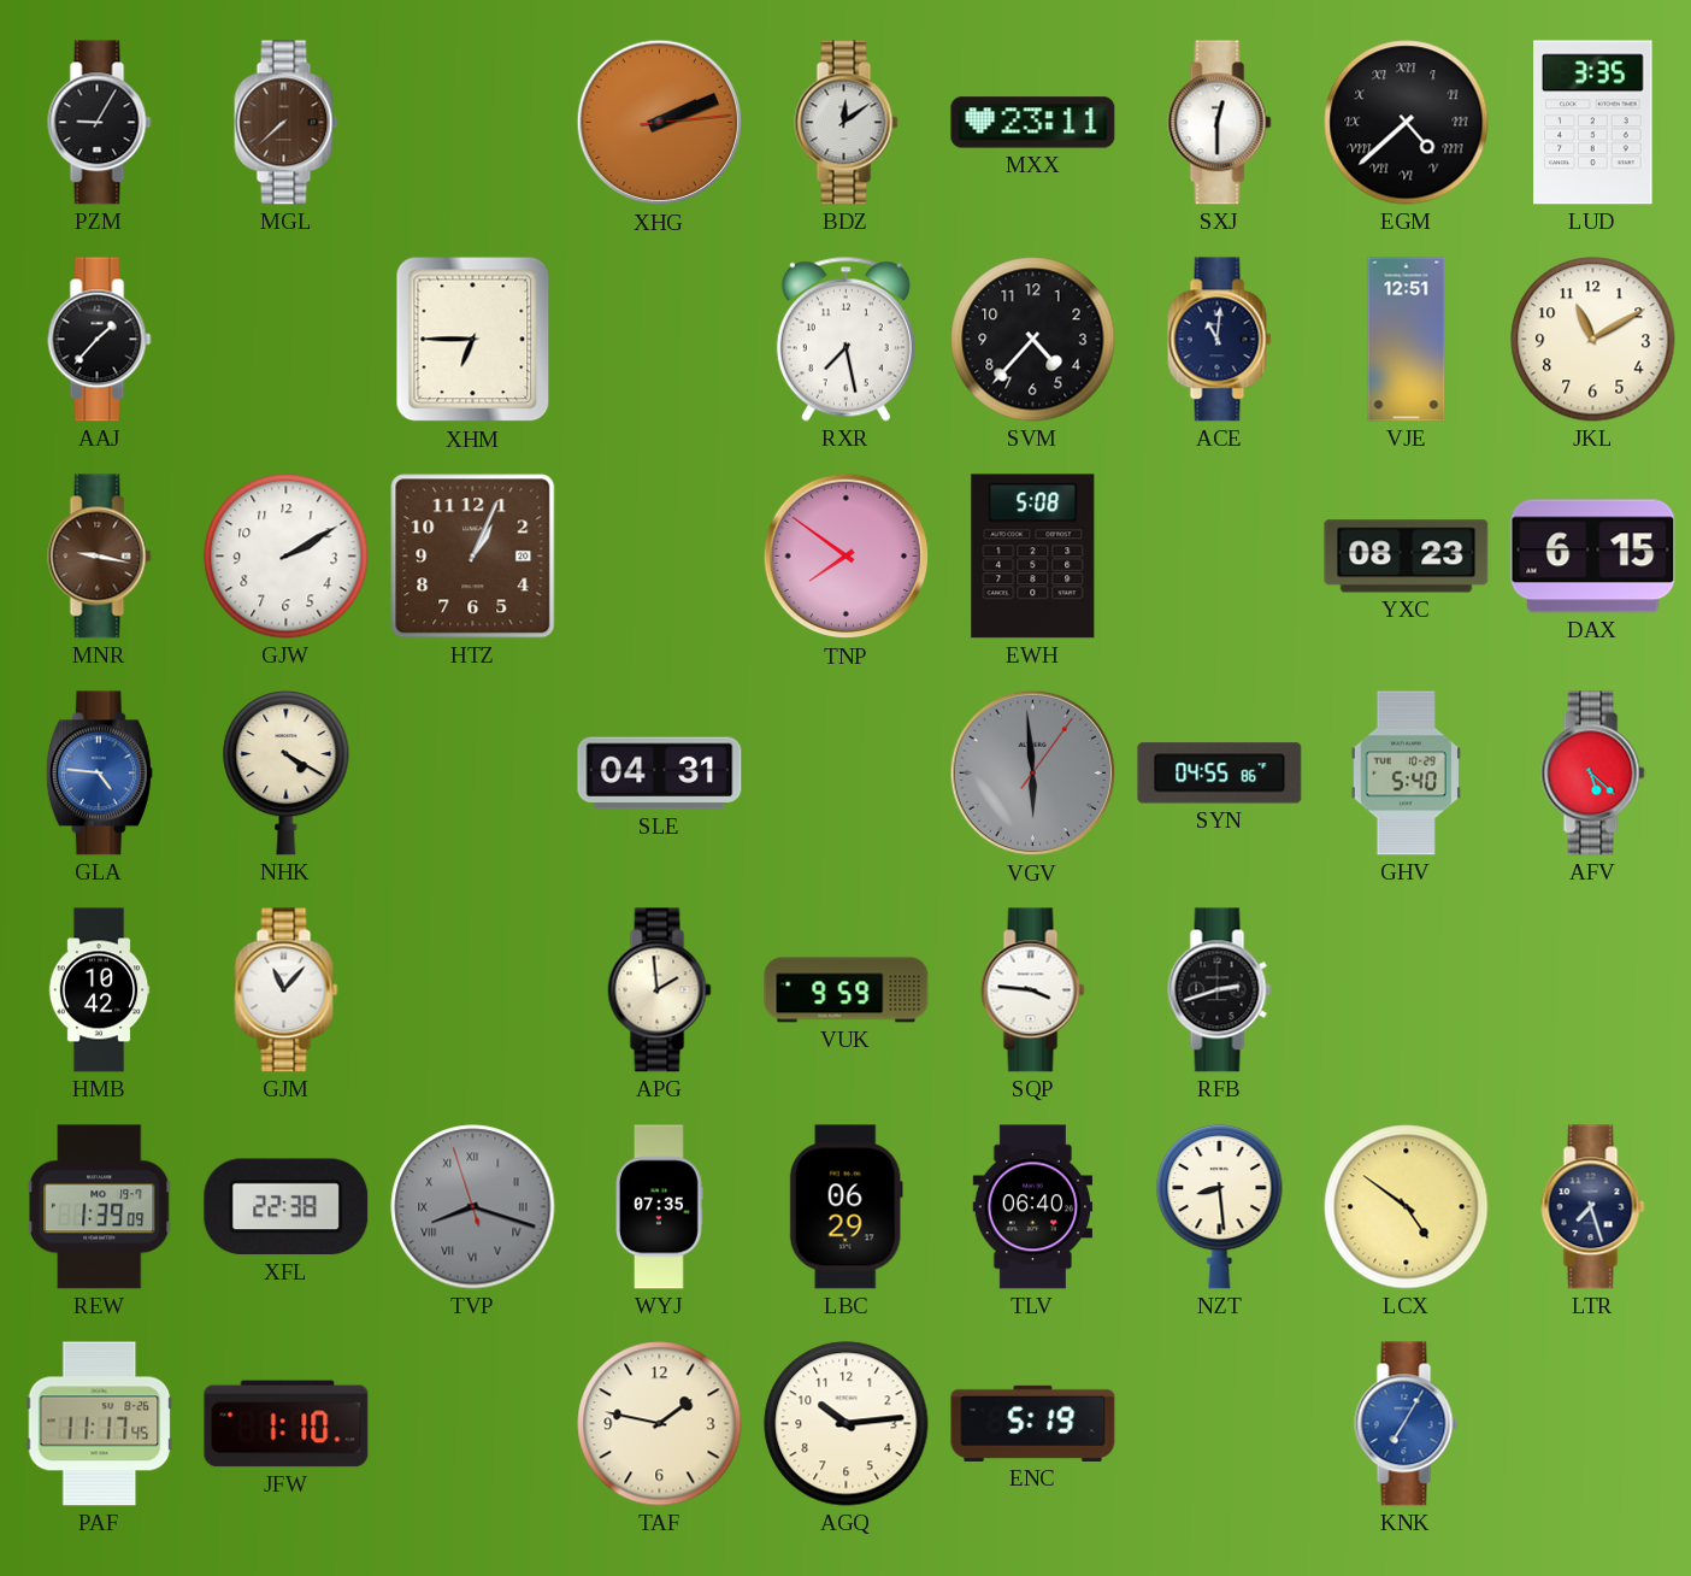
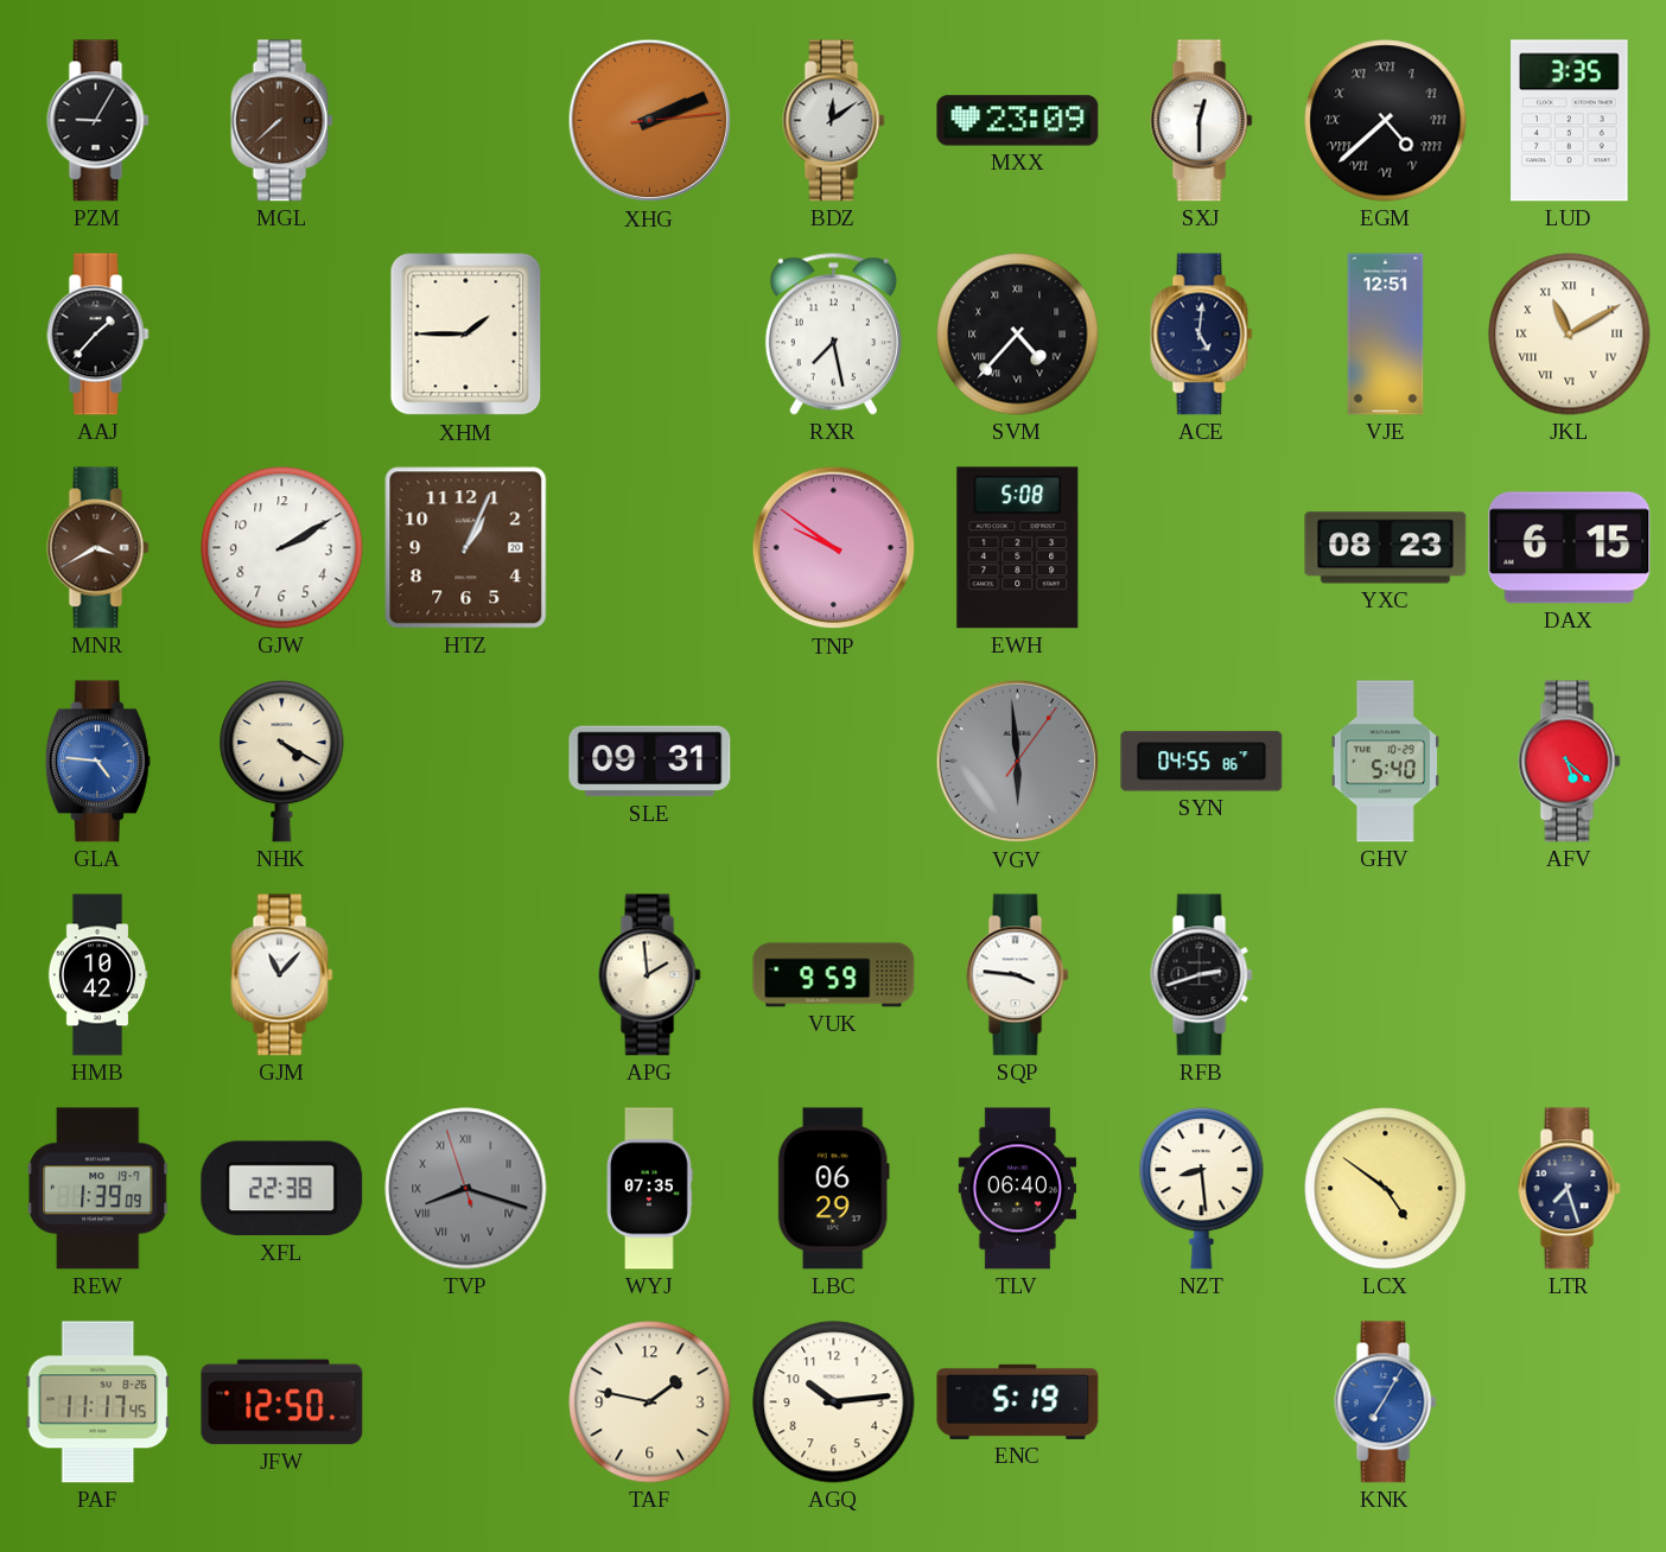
MXX: 23:11 -> 23:09
XHM: 6:45 -> 1:45
SVM numerals: Arabic -> Roman
ACE: 11:01 -> 5:01
JKL numerals: Arabic -> Roman
MNR: 9:17 -> 3:40
TNP: 7:51 -> 9:51
SLE: 04:31 -> 09:31
JFW: 1:10 -> 12:50
